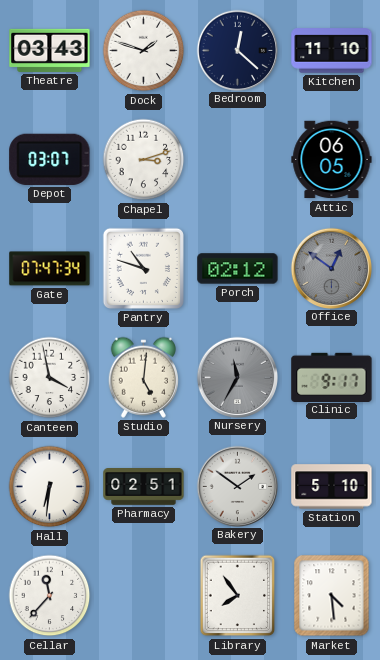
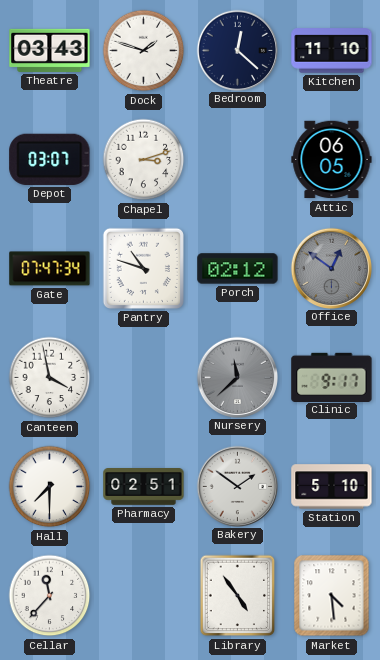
Studio: 5:01 -> none
Nursery: 11:35 -> 11:38
Hall: 6:31 -> 7:30
Library: 7:54 -> 4:54
